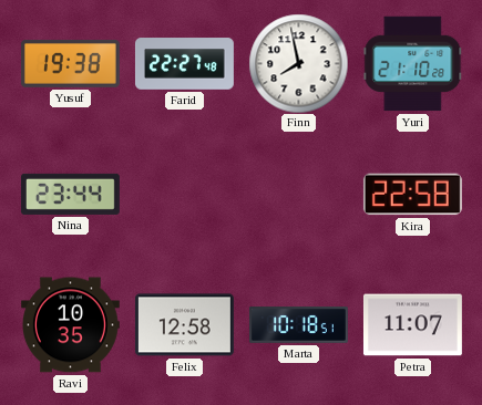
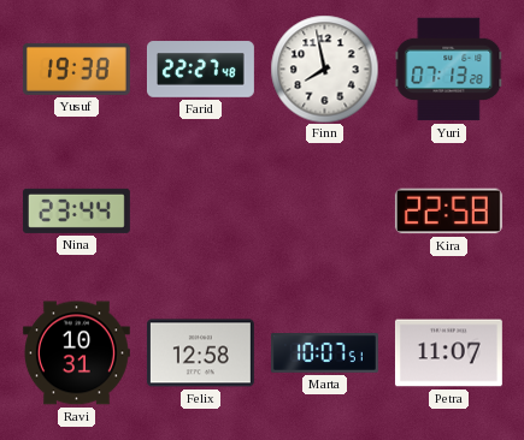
Yuri: 21:10 -> 07:13
Ravi: 10:35 -> 10:31
Marta: 10:18 -> 10:07
